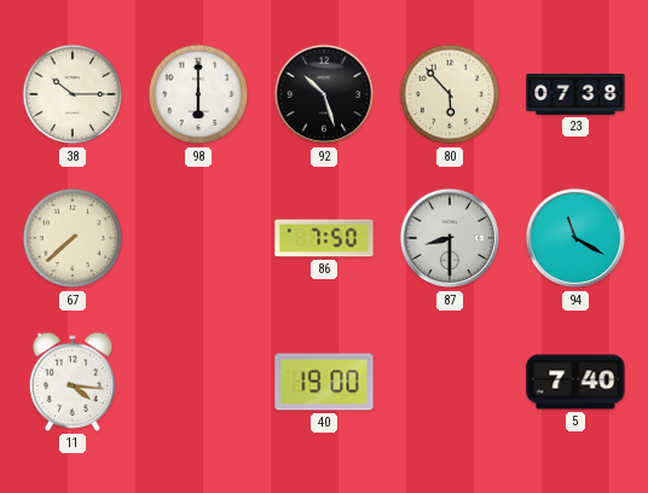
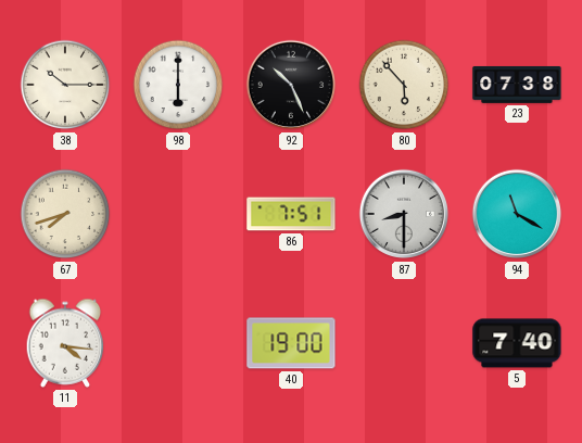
92: 10:27 -> 10:26
67: 7:38 -> 7:42
86: 7:50 -> 7:51
